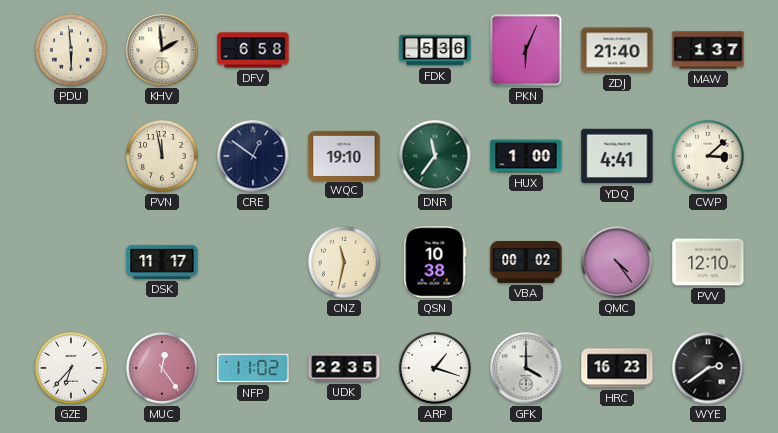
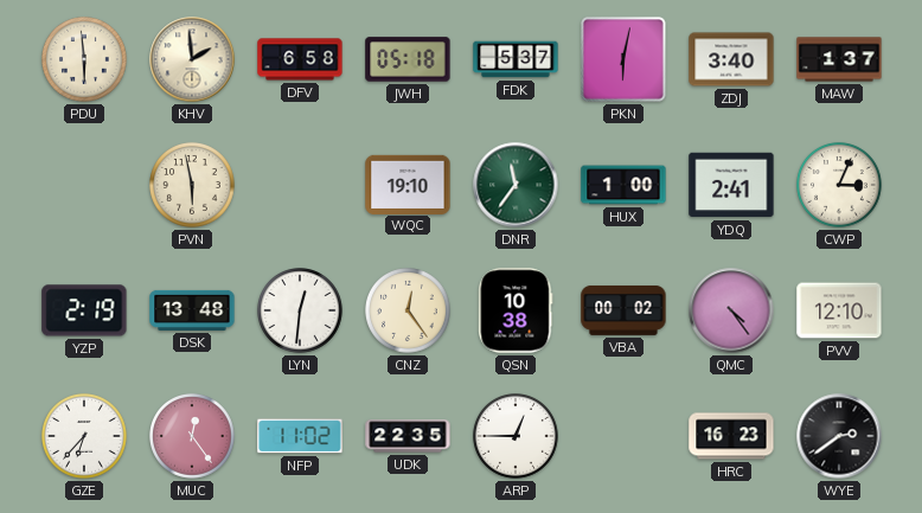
JWH: none -> 05:18
FDK: 5:36 -> 5:37
PKN: 6:04 -> 6:02
ZDJ: 21:40 -> 3:40
PVN: 11:58 -> 5:58
CRE: 12:51 -> none
YDQ: 4:41 -> 2:41
CWP: 3:08 -> 3:04
YZP: none -> 2:19
DSK: 11:17 -> 13:48
LYN: none -> 12:31
CNZ: 11:32 -> 12:24
ARP: 1:18 -> 12:45
GFK: 4:00 -> none
